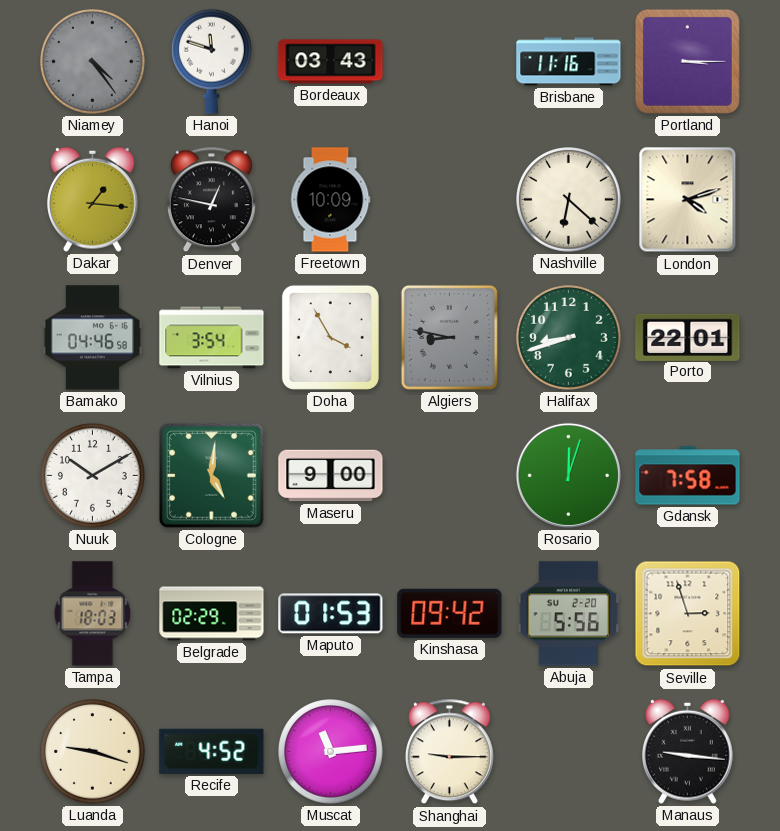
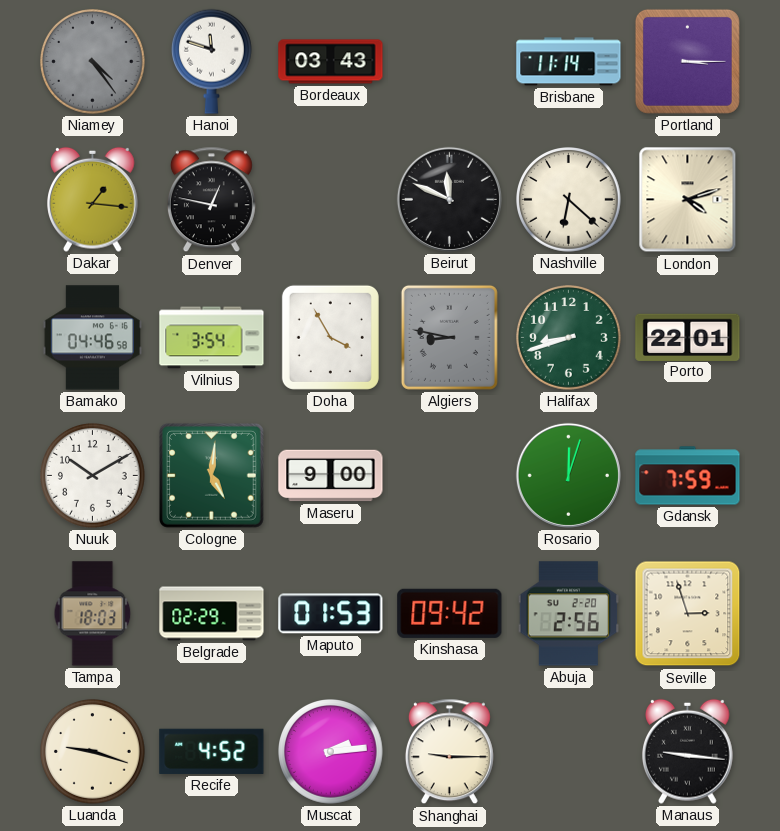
Brisbane: 11:16 -> 11:14
Freetown: 10:09 -> none
Beirut: none -> 11:49
Gdansk: 7:58 -> 7:59
Abuja: 5:56 -> 2:56
Muscat: 11:14 -> 2:14
